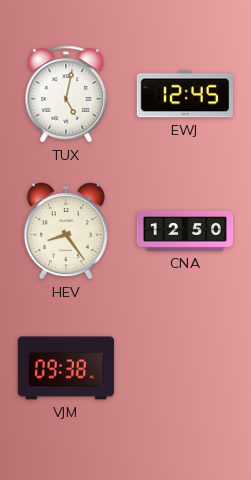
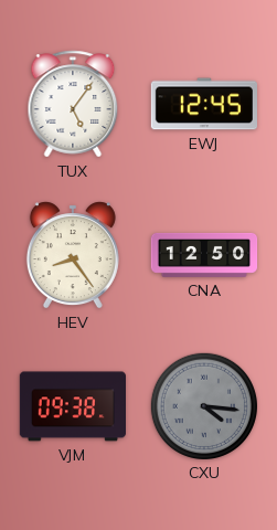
TUX: 5:02 -> 5:06
CXU: none -> 4:16
